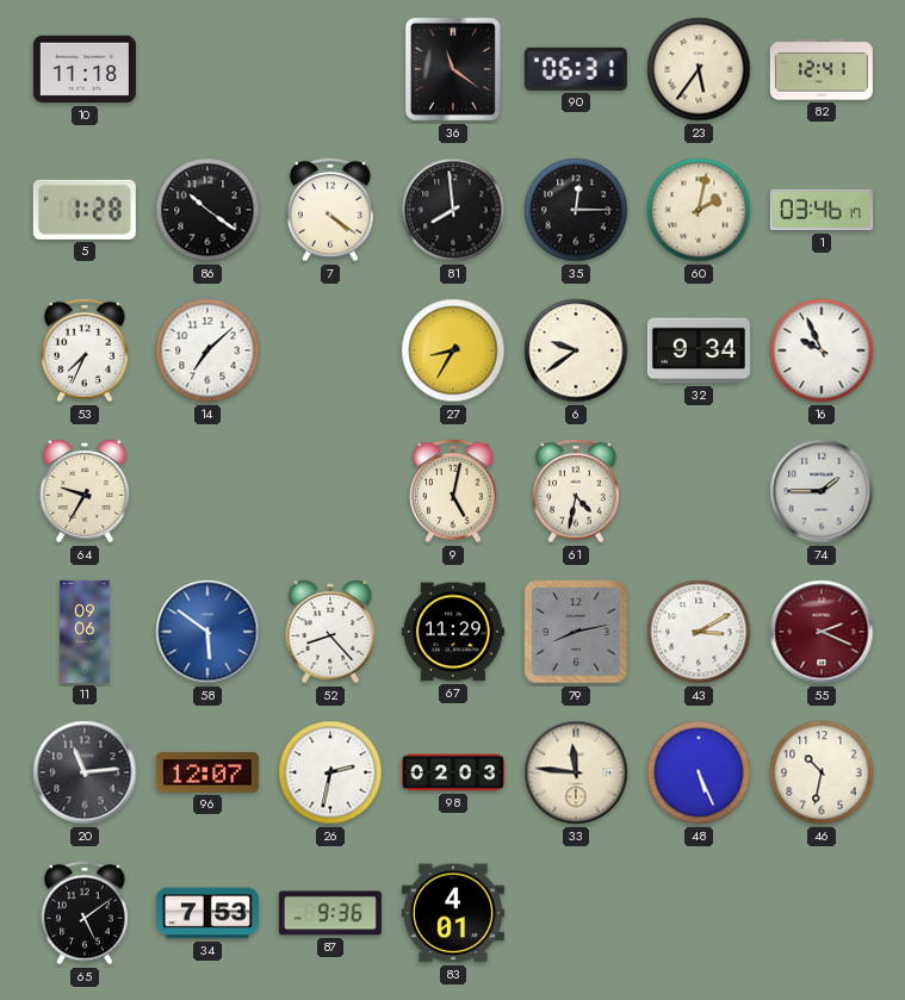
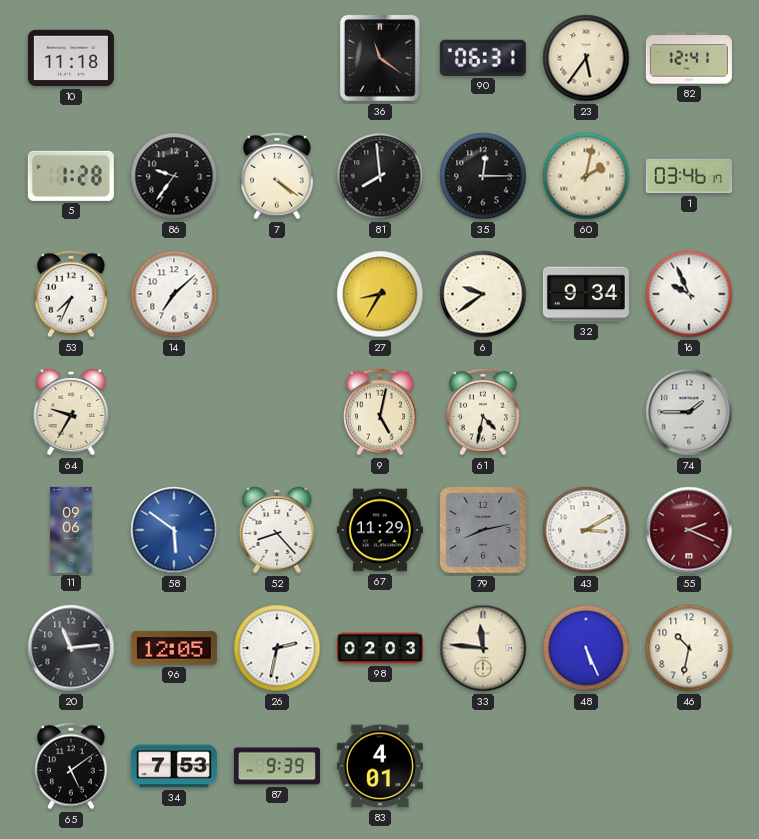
86: 10:21 -> 9:36
96: 12:07 -> 12:05
87: 9:36 -> 9:39
